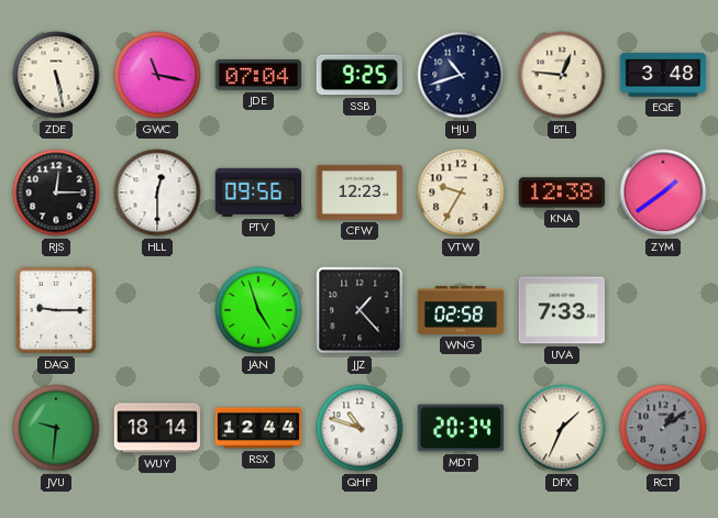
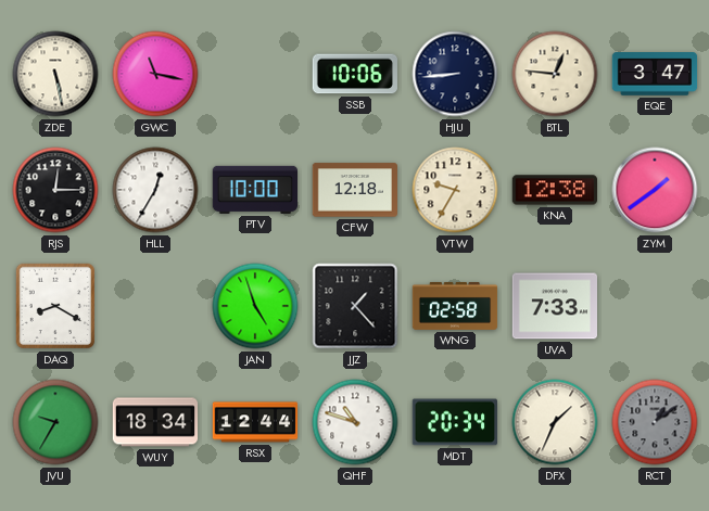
JDE: 07:04 -> none
SSB: 9:25 -> 10:06
HJU: 10:42 -> 8:44
EQE: 3:48 -> 3:47
HLL: 12:30 -> 12:35
PTV: 09:56 -> 10:00
CFW: 12:23 -> 12:18
DAQ: 9:15 -> 8:20
JVU: 9:31 -> 9:35
WUY: 18:14 -> 18:34
